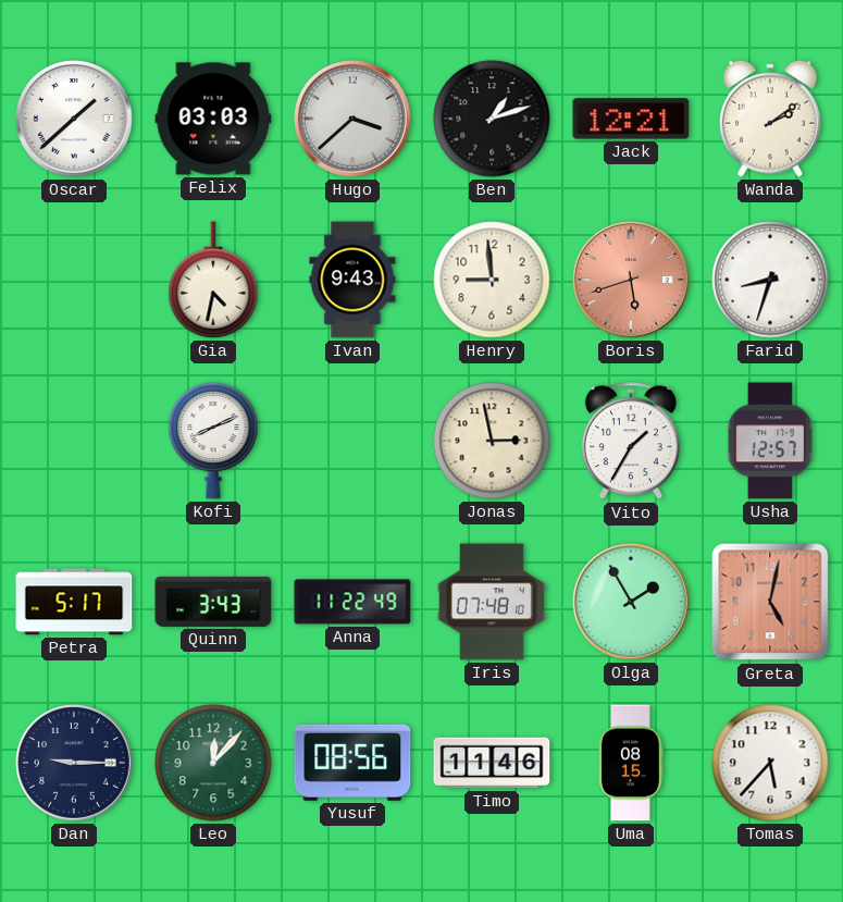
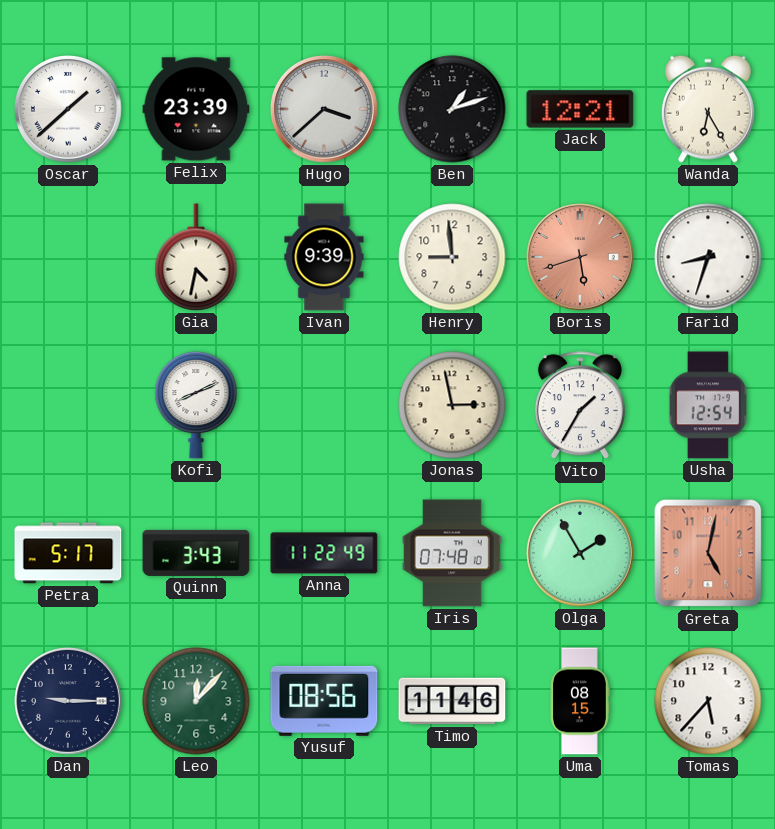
Felix: 03:03 -> 23:39
Wanda: 2:09 -> 6:25
Ivan: 9:43 -> 9:39
Usha: 12:57 -> 12:54
